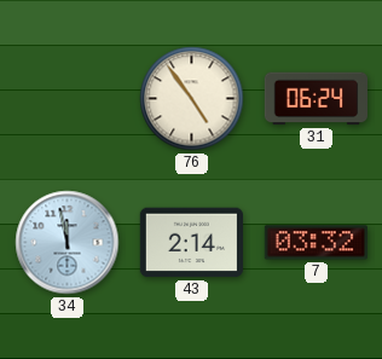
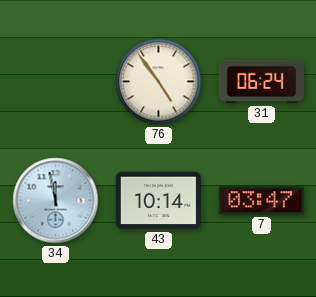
43: 2:14 -> 10:14
7: 03:32 -> 03:47
